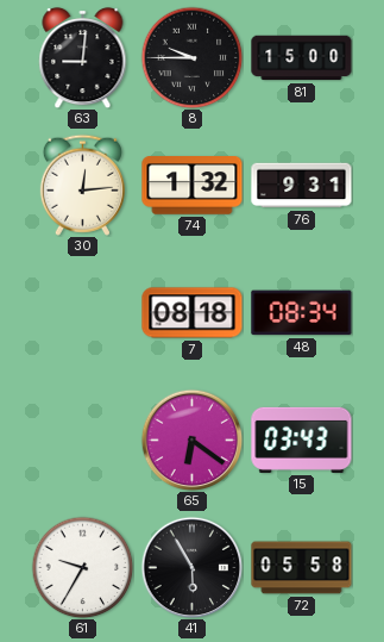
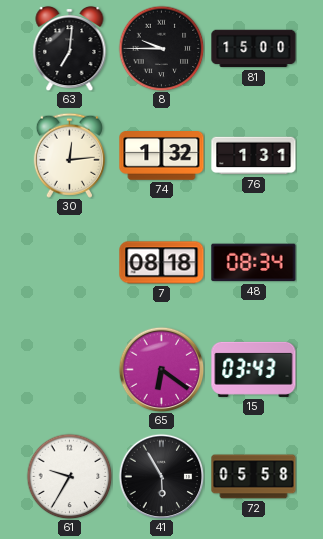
63: 9:01 -> 7:01
76: 9:31 -> 1:31
